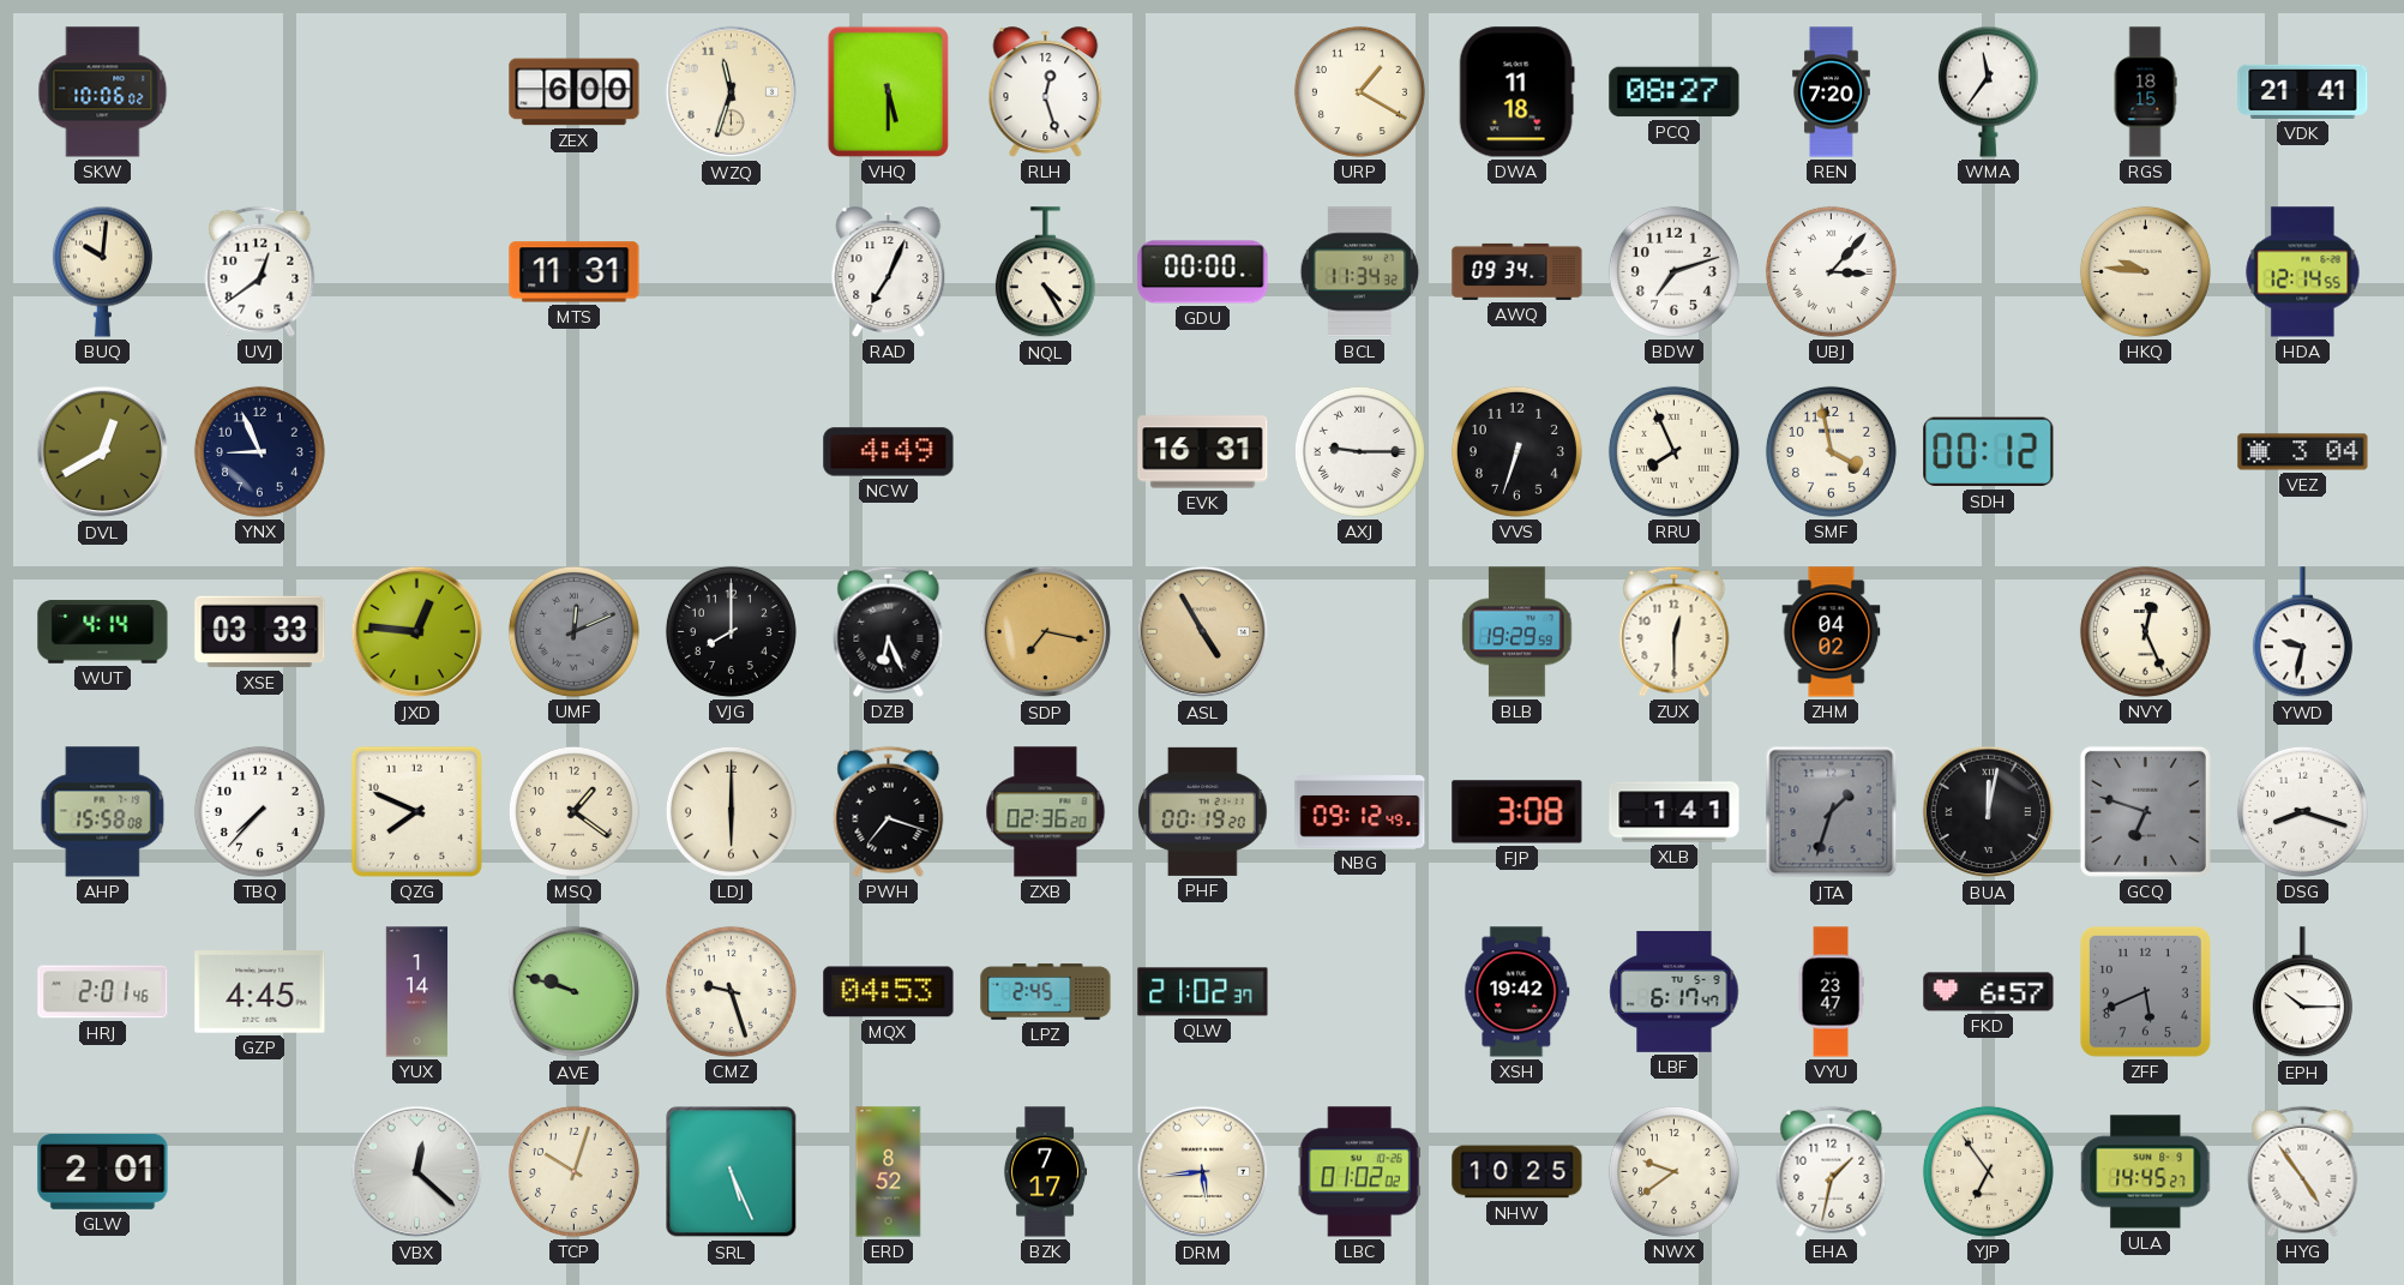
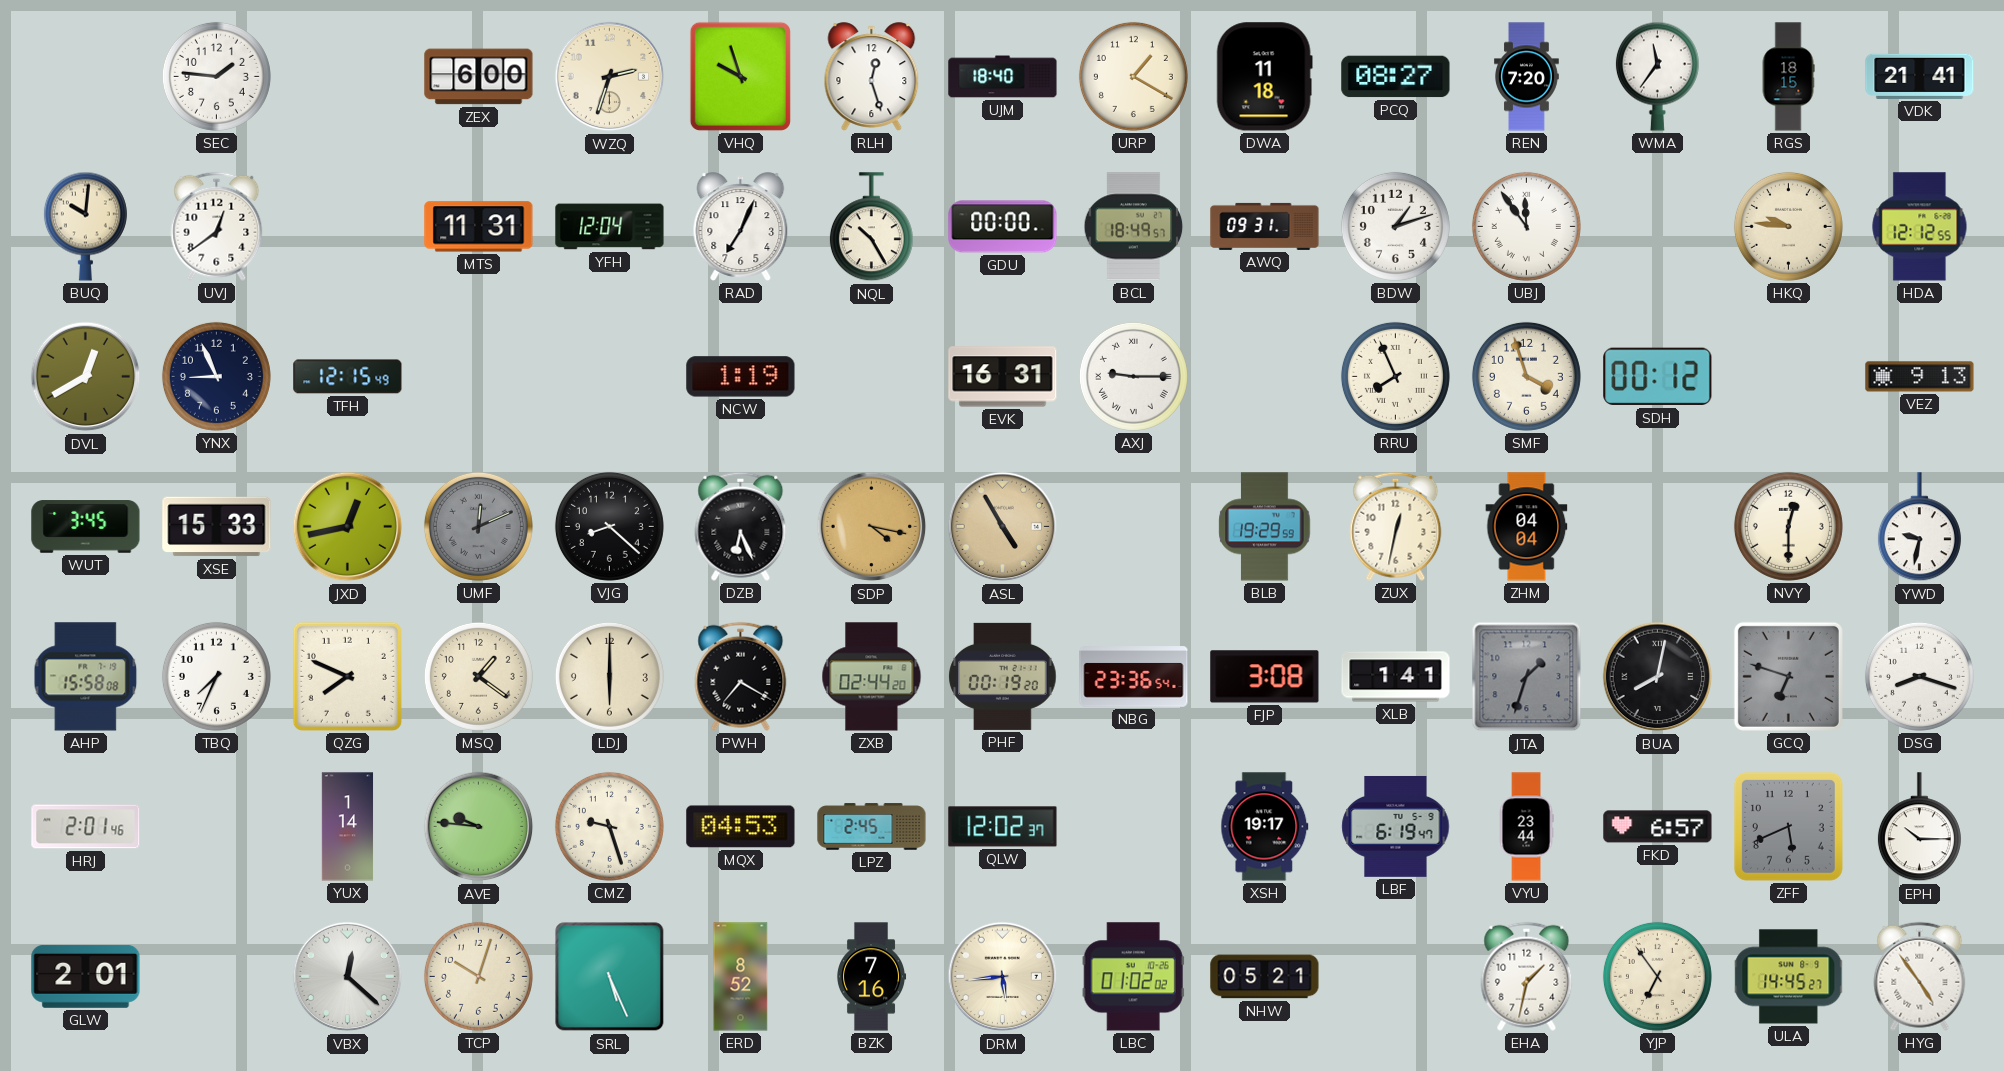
SKW: 10:06 -> none
SEC: none -> 1:46
WZQ: 11:33 -> 2:33
VHQ: 5:30 -> 9:57
UJM: none -> 18:40
YFH: none -> 12:04
NQL: 4:25 -> 10:25
BCL: 11:34 -> 18:49
AWQ: 09:34 -> 09:31
BDW: 7:12 -> 1:12
UBJ: 3:07 -> 11:54
HDA: 12:14 -> 12:12
TFH: none -> 12:15
NCW: 4:49 -> 1:19
VVS: 6:33 -> none
SMF: 3:58 -> 3:57
VEZ: 3:04 -> 9:13
WUT: 4:14 -> 3:45
XSE: 03:33 -> 15:33
JXD: 12:46 -> 12:43
VJG: 8:00 -> 8:22
SDP: 7:17 -> 4:17
ZUX: 12:30 -> 12:32
ZHM: 04:02 -> 04:04
NVY: 12:26 -> 12:30
TBQ: 7:37 -> 7:34
PWH: 7:18 -> 7:20
ZXB: 02:36 -> 02:44
NBG: 09:12 -> 23:36
BUA: 12:02 -> 8:02
GZP: 4:45 -> none
AVE: 9:48 -> 9:46
QLW: 21:02 -> 12:02
XSH: 19:42 -> 19:17
LBF: 6:17 -> 6:19
VYU: 23:47 -> 23:44
BZK: 7:17 -> 7:16
NHW: 10:25 -> 05:21
NWX: 9:39 -> none
